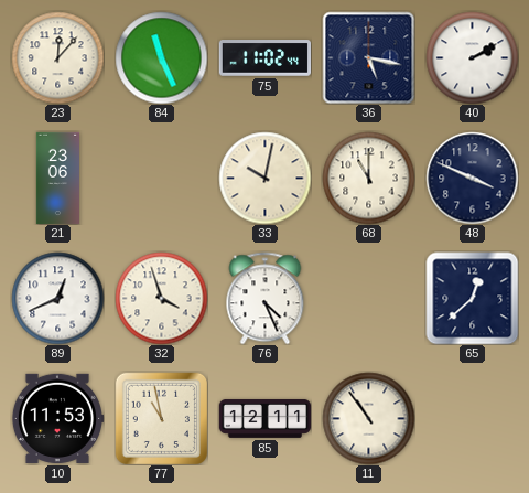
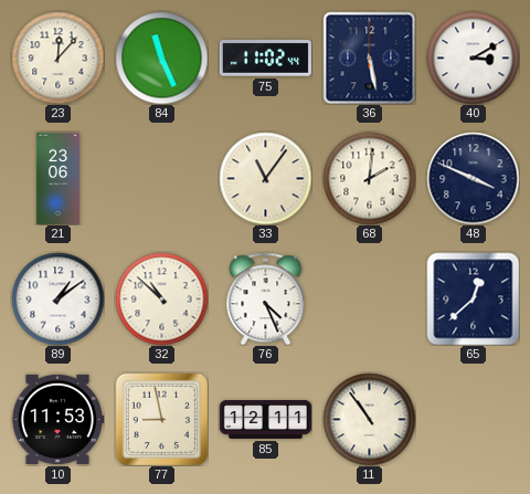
36: 5:17 -> 5:28
40: 2:10 -> 3:10
33: 10:02 -> 11:06
68: 11:00 -> 2:01
89: 12:41 -> 1:09
32: 3:57 -> 10:52
77: 10:58 -> 8:58
